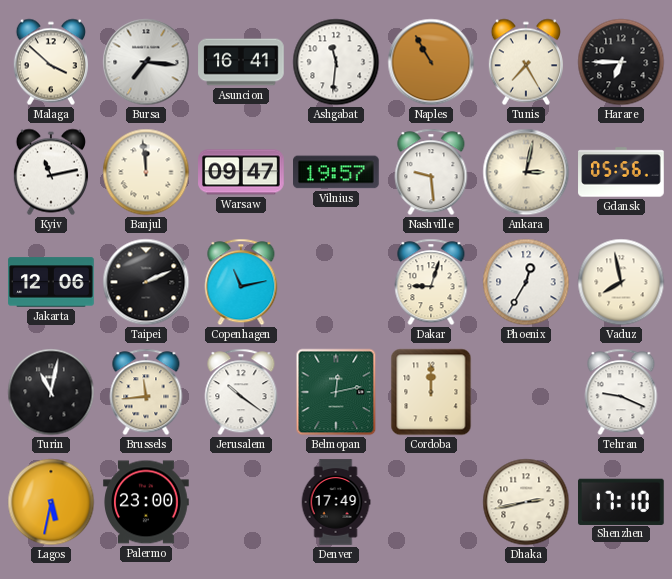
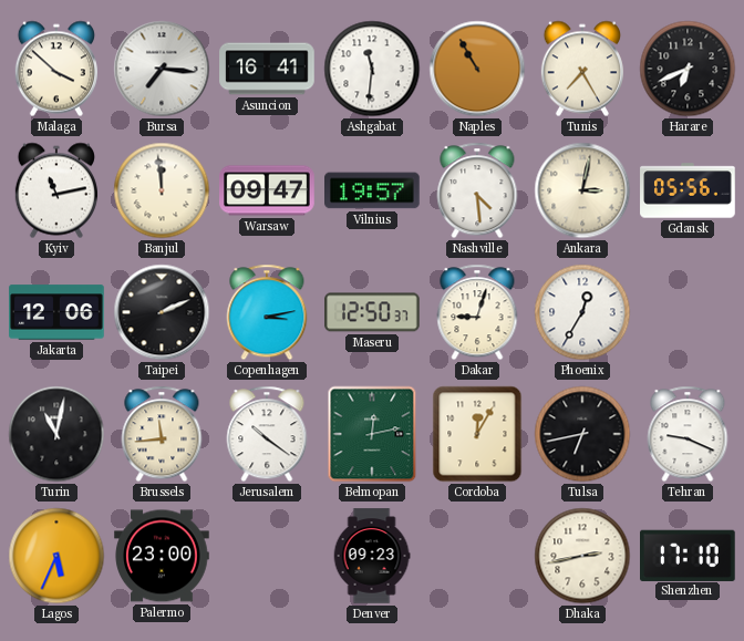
Harare: 6:45 -> 6:41
Nashville: 9:29 -> 4:29
Copenhagen: 11:13 -> 3:13
Maseru: none -> 12:50
Vaduz: 7:58 -> none
Cordoba: 12:00 -> 12:05
Tulsa: none -> 6:43
Lagos: 5:32 -> 5:34
Denver: 17:49 -> 09:23
